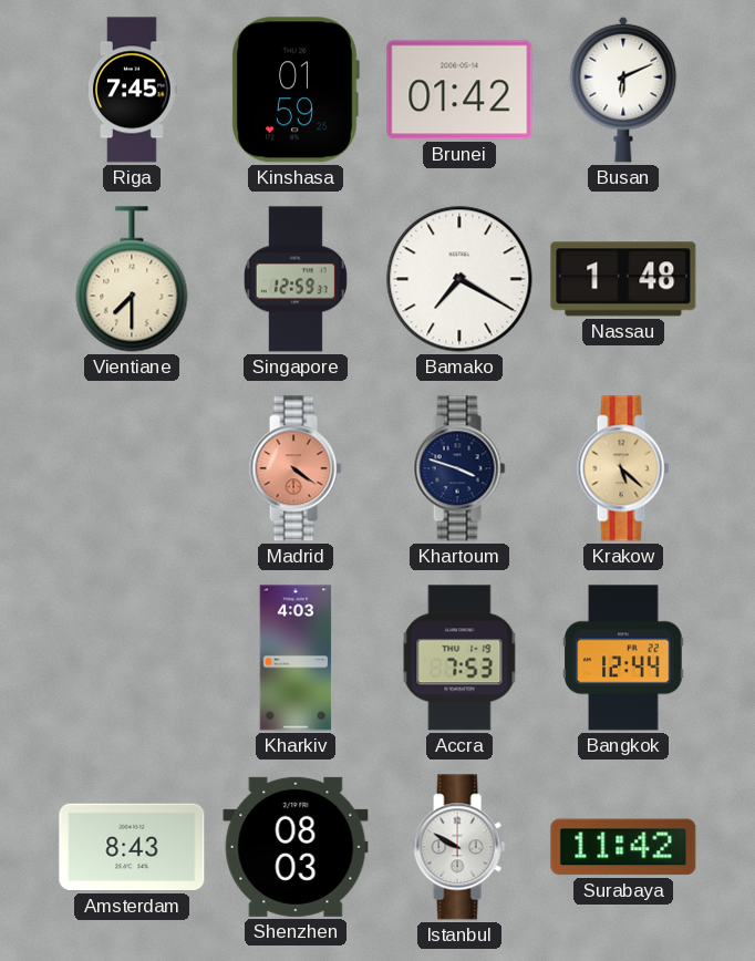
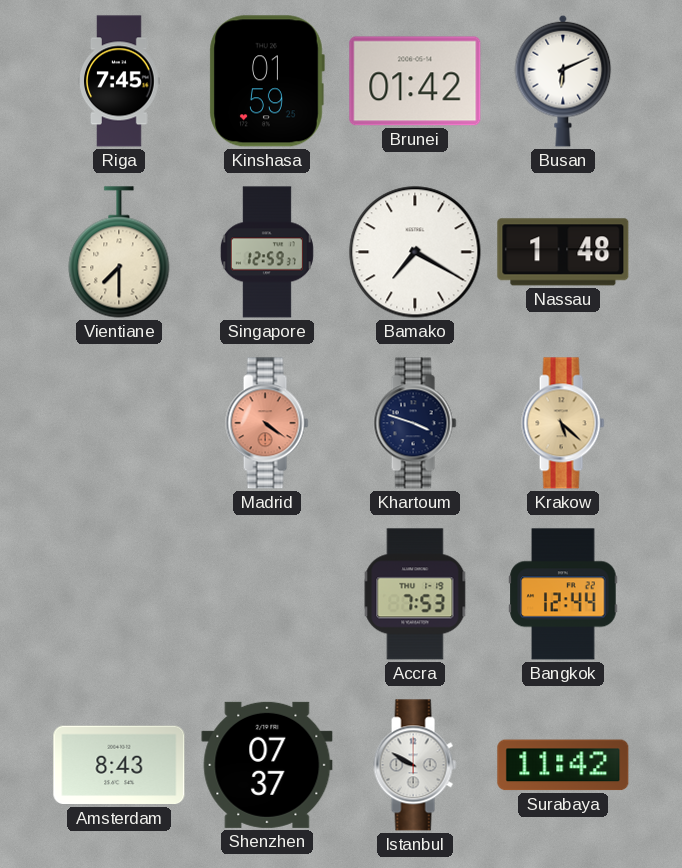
Kharkiv: 4:03 -> none
Shenzhen: 08:03 -> 07:37
